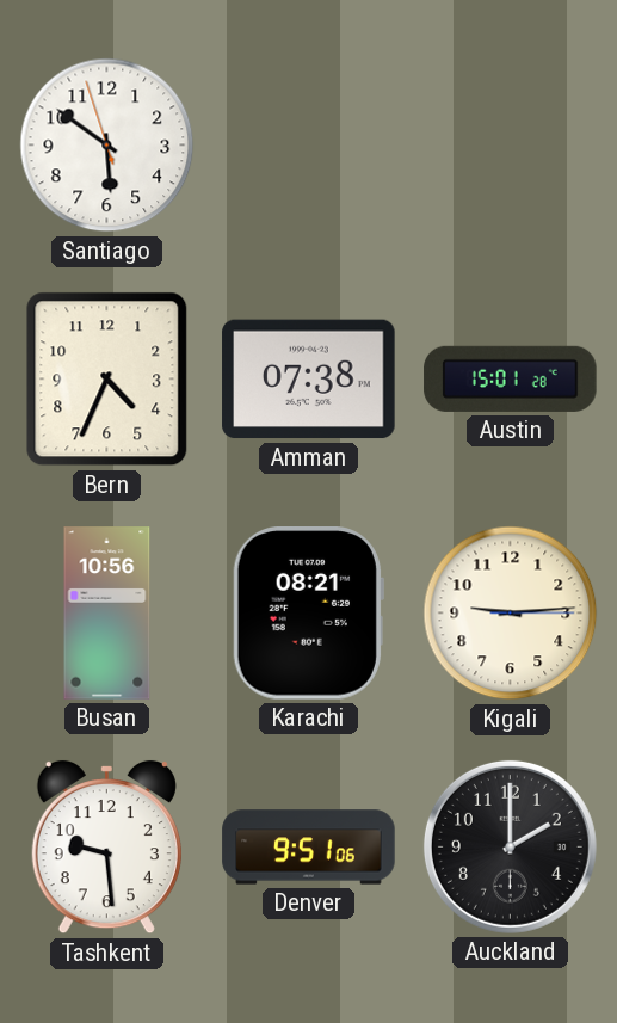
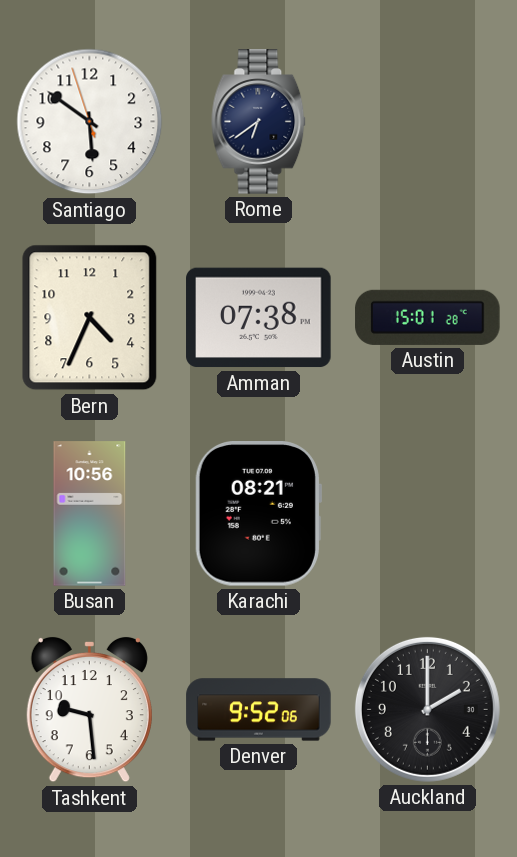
Rome: none -> 6:39
Kigali: 9:14 -> none
Denver: 9:51 -> 9:52
